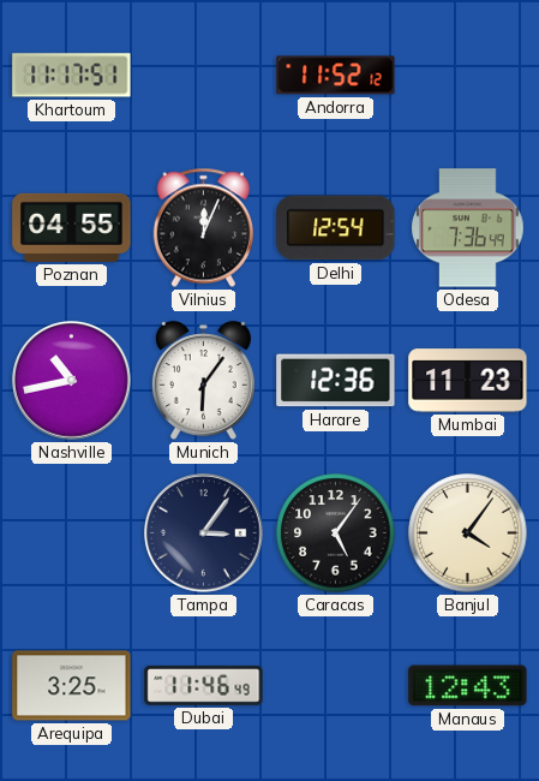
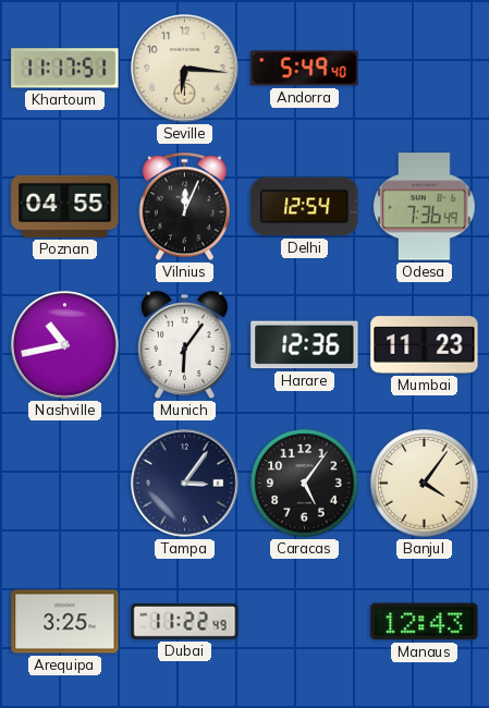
Seville: none -> 6:16
Andorra: 11:52 -> 5:49
Dubai: 11:46 -> 11:22
